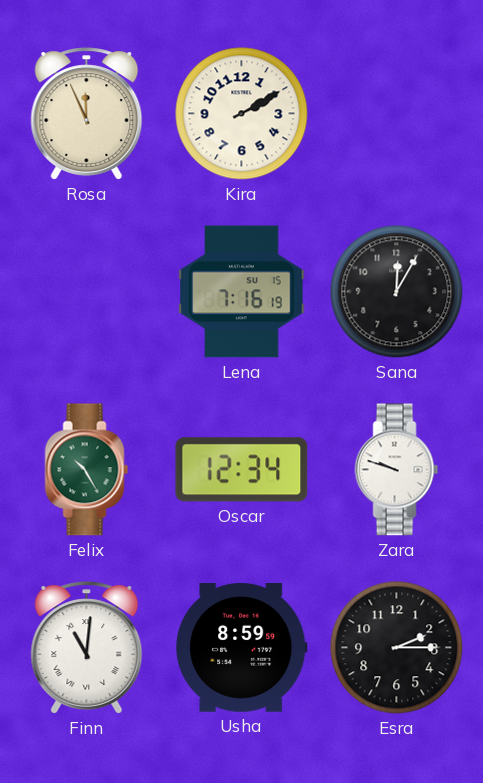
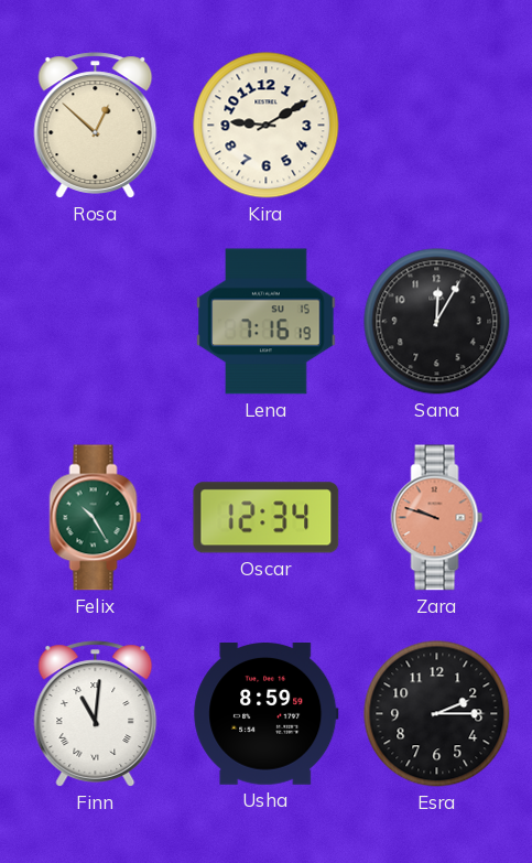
Rosa: 11:56 -> 12:52
Kira: 2:10 -> 9:10
Zara dial: white -> salmon
